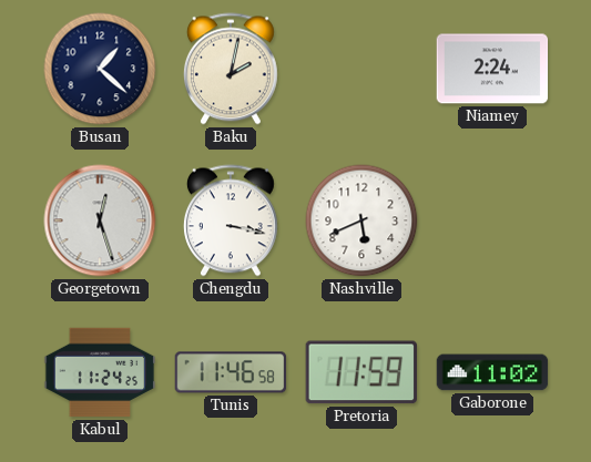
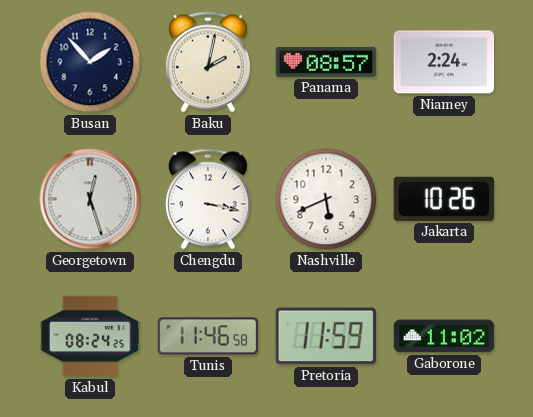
Busan: 1:22 -> 1:53
Panama: none -> 08:57
Jakarta: none -> 10:26
Kabul: 11:24 -> 08:24
